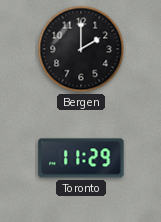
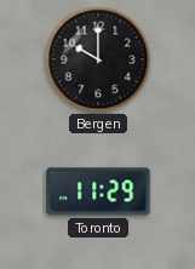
Bergen: 2:00 -> 10:00
